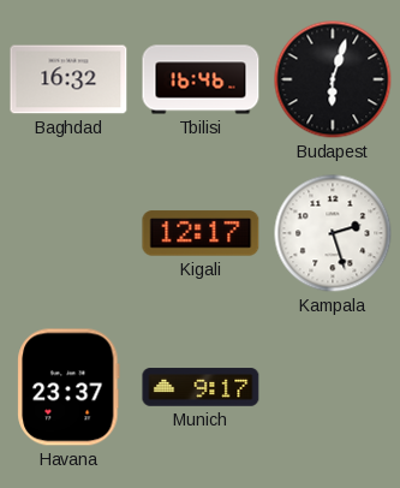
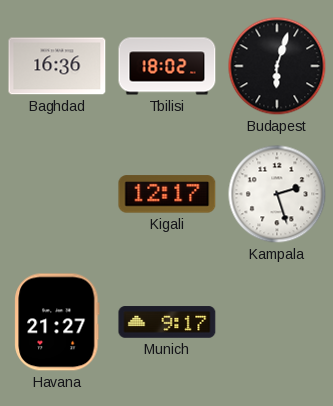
Baghdad: 16:32 -> 16:36
Tbilisi: 16:46 -> 18:02
Havana: 23:37 -> 21:27
